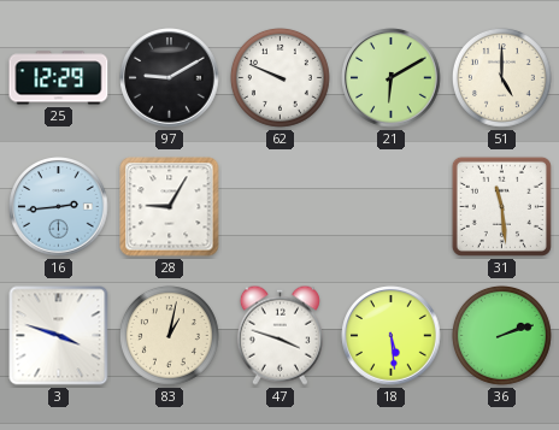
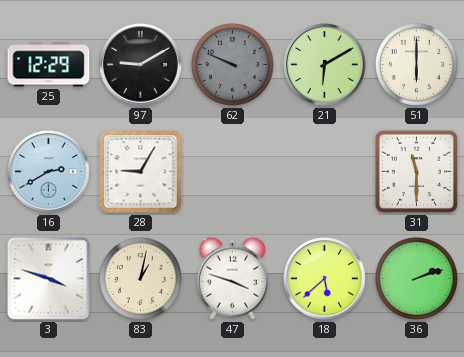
62 dial: white -> grey
51: 5:00 -> 6:00
16: 2:44 -> 2:40
31: 11:29 -> 11:30
18: 5:29 -> 5:38
